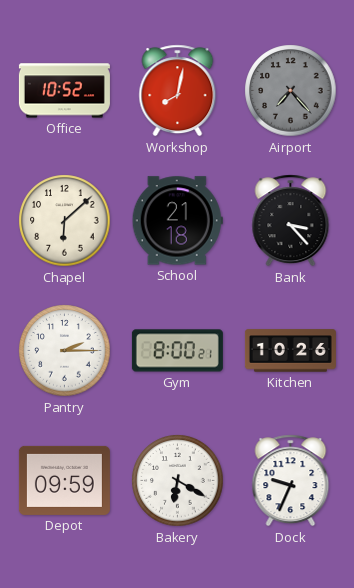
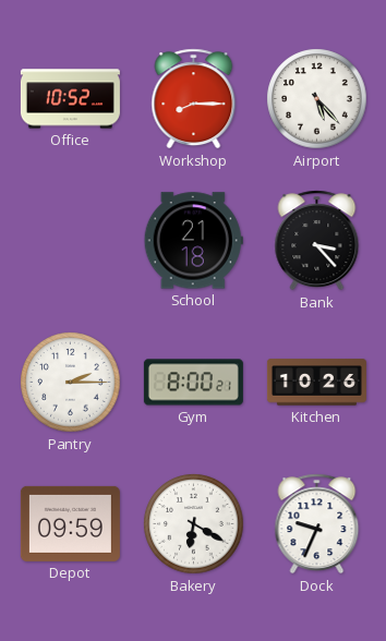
Workshop: 8:02 -> 8:15
Airport: 7:23 -> 5:23
Airport dial: grey -> white
Chapel: 6:08 -> none
